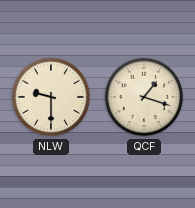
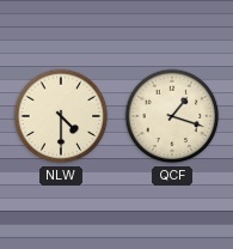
NLW: 9:30 -> 4:30
